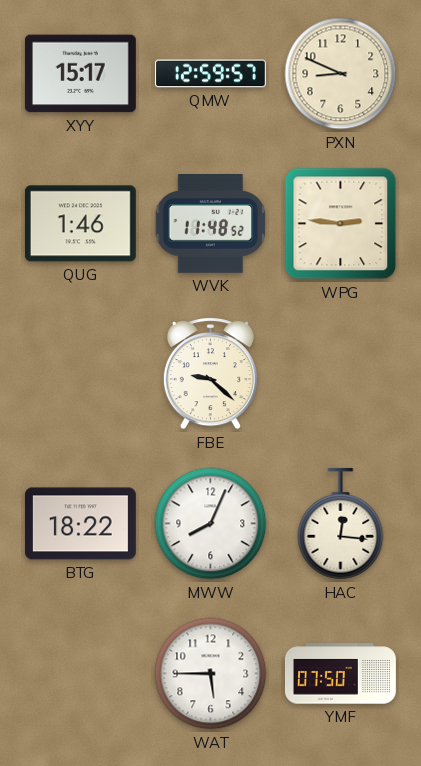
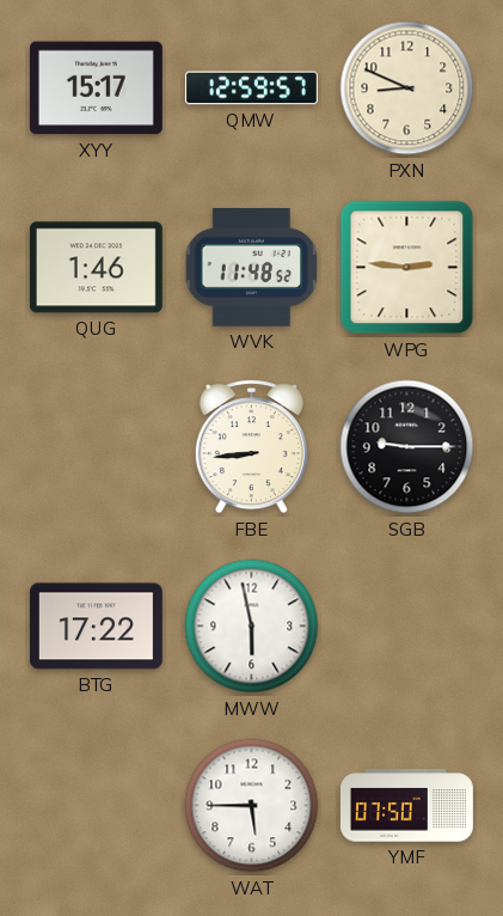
FBE: 9:22 -> 8:44
SGB: none -> 9:15
BTG: 18:22 -> 17:22
MWW: 8:04 -> 5:58
HAC: 12:16 -> none
